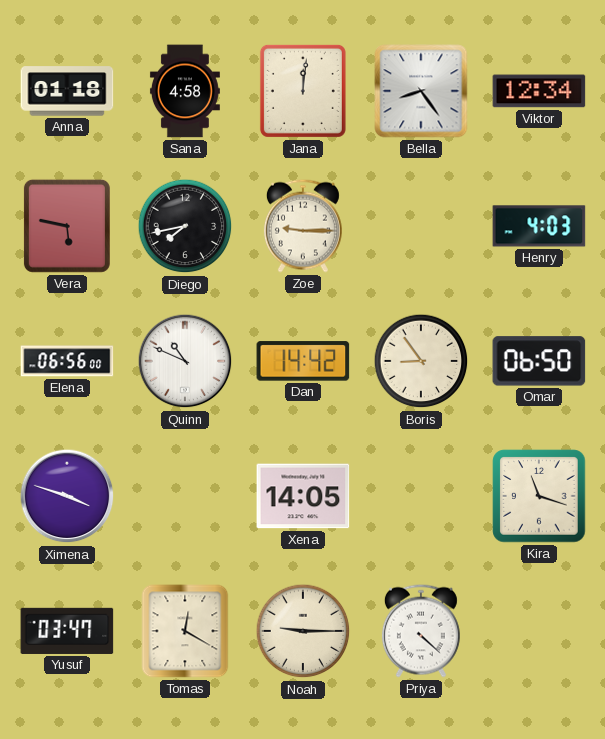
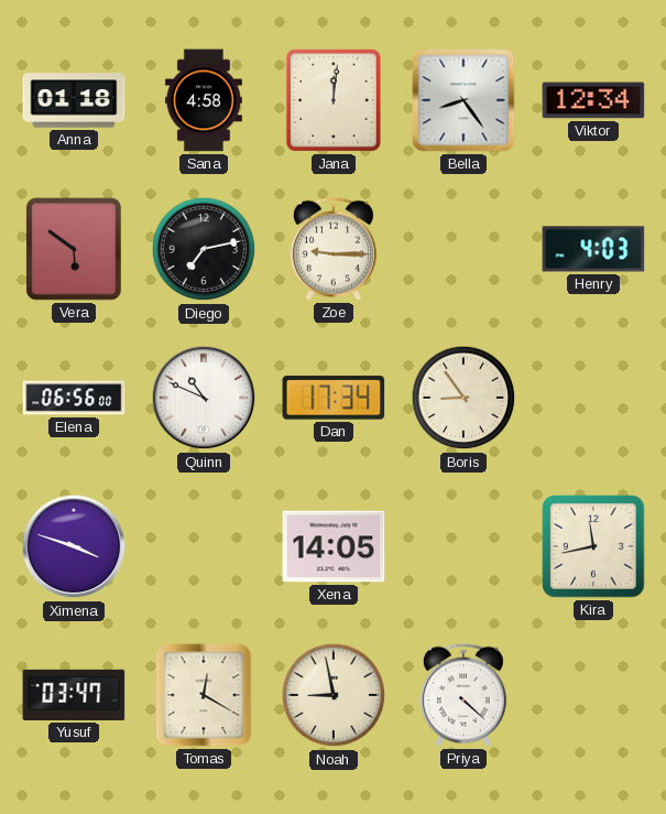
Vera: 5:47 -> 5:51
Diego: 7:43 -> 7:13
Dan: 14:42 -> 17:34
Omar: 06:50 -> none
Kira: 11:18 -> 11:43
Noah: 9:15 -> 8:58
